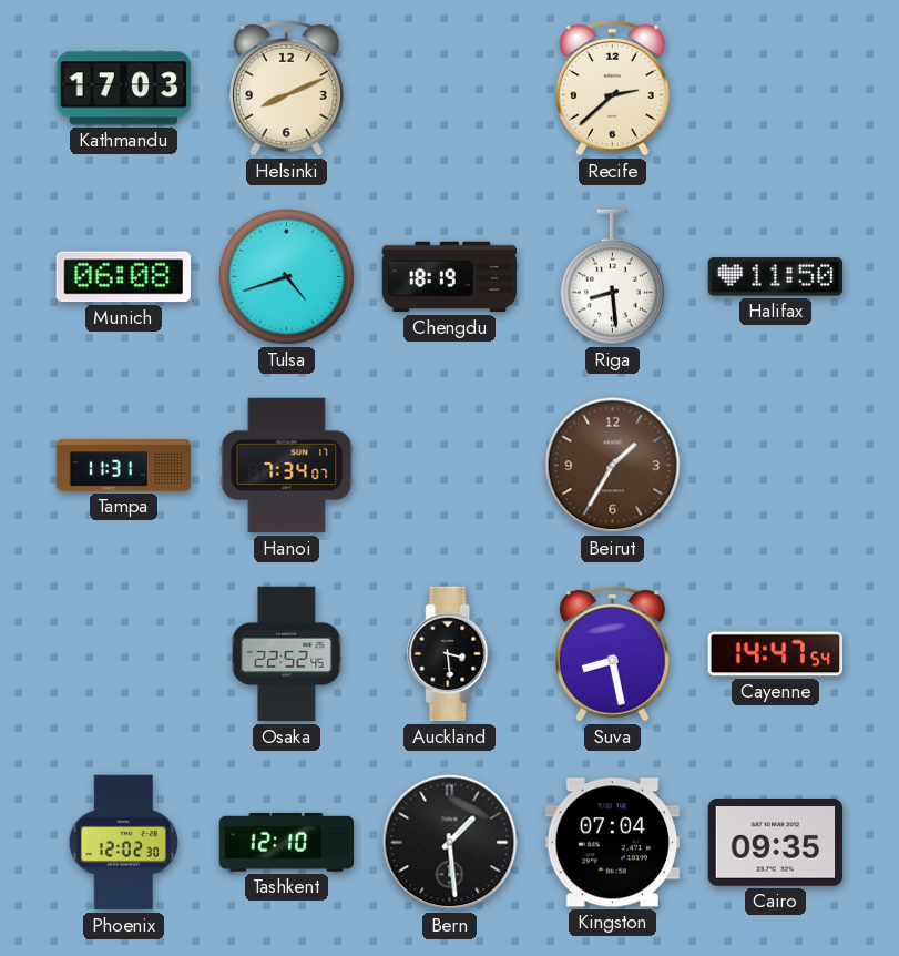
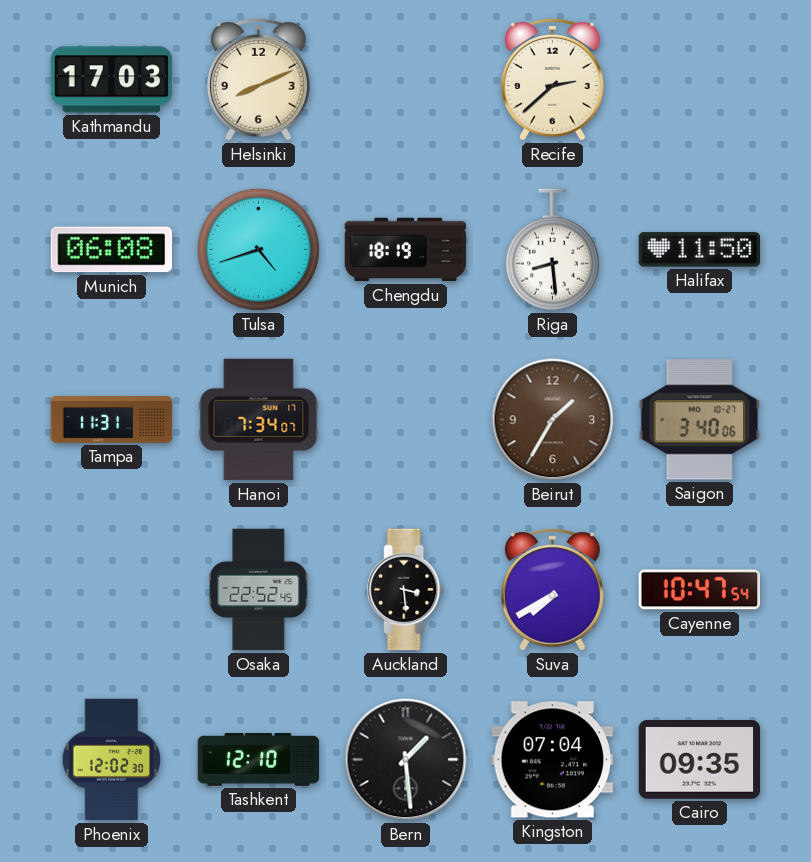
Saigon: none -> 3:40
Suva: 8:28 -> 7:40
Cayenne: 14:47 -> 10:47
